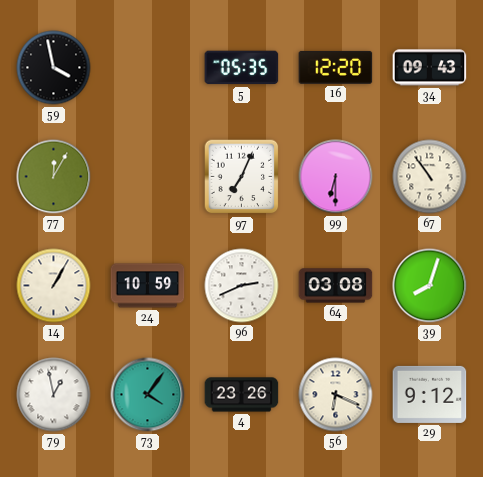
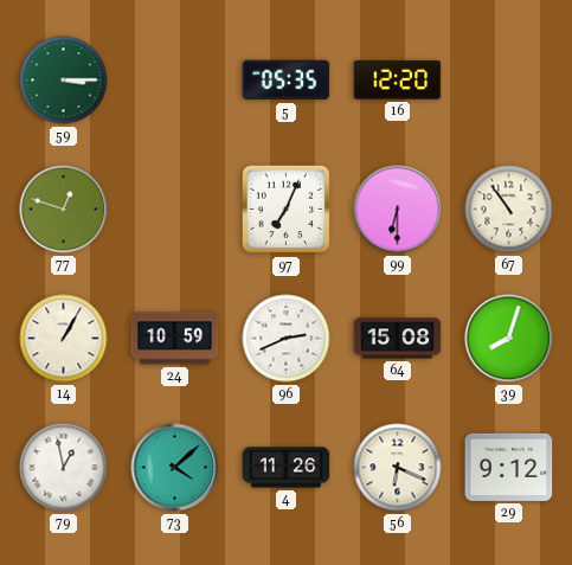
59: 3:58 -> 3:15
59 dial: black -> green
34: 09:43 -> none
77: 12:05 -> 12:48
64: 03:08 -> 15:08
73: 4:06 -> 4:08
4: 23:26 -> 11:26
